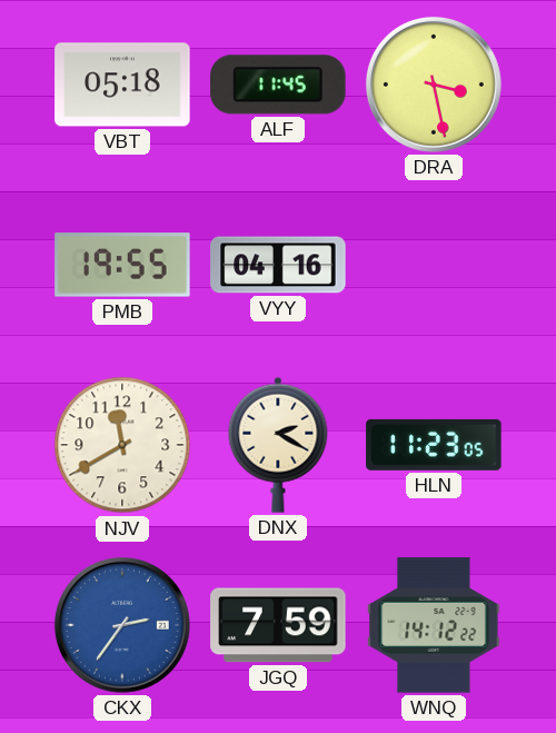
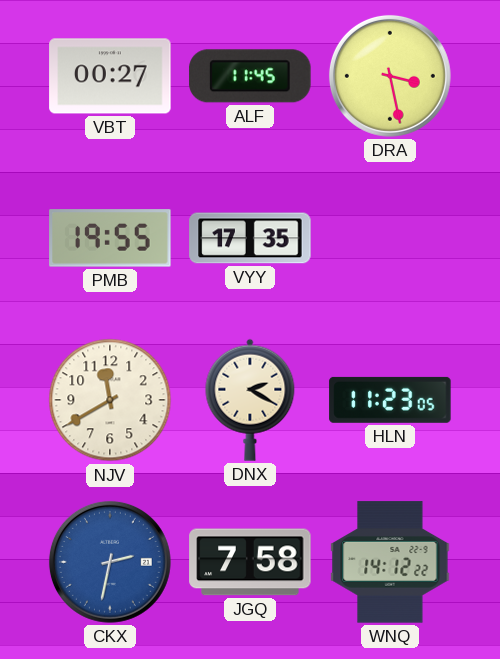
VBT: 05:18 -> 00:27
VYY: 04:16 -> 17:35
CKX: 2:36 -> 2:32
JGQ: 7:59 -> 7:58
